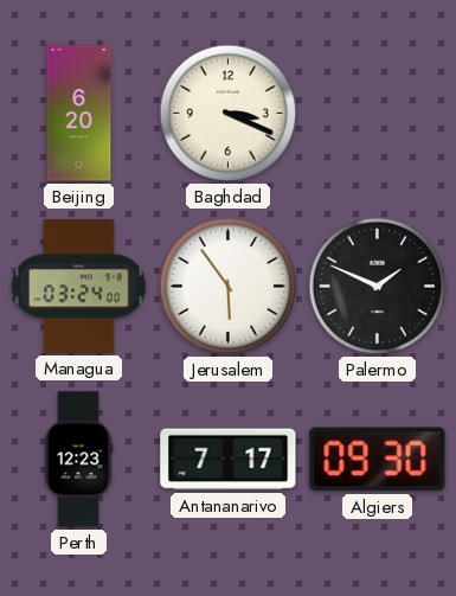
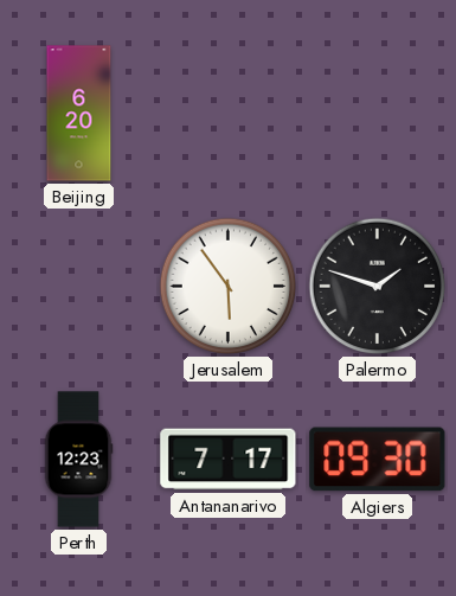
Baghdad: 3:19 -> none
Managua: 03:24 -> none
Palermo: 1:49 -> 1:48
